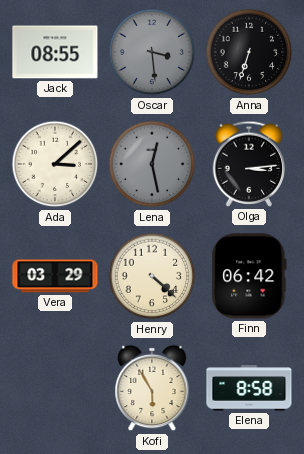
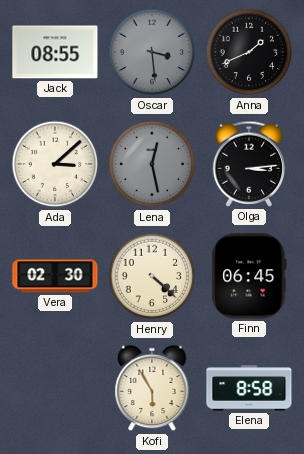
Anna: 6:33 -> 1:41
Vera: 03:29 -> 02:30
Finn: 06:42 -> 06:45
